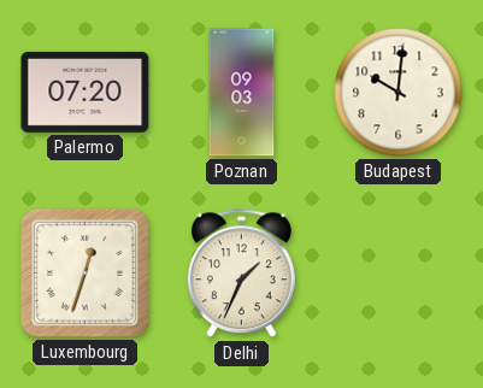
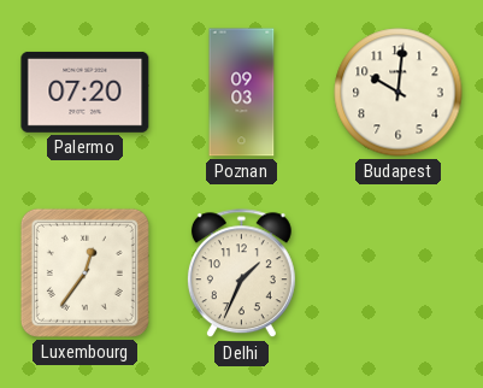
Luxembourg: 12:33 -> 12:36
